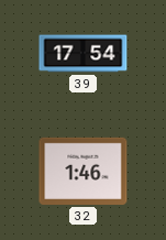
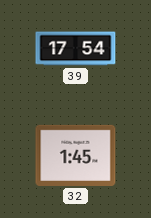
32: 1:46 -> 1:45
